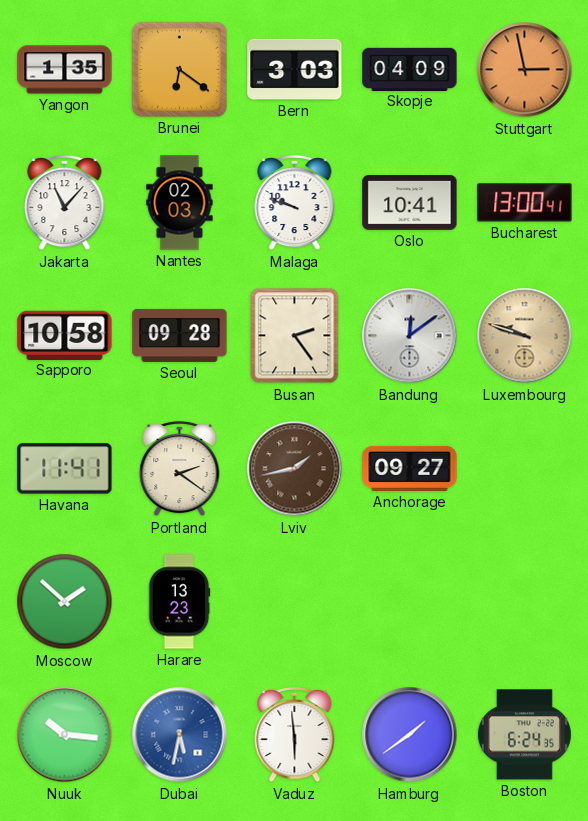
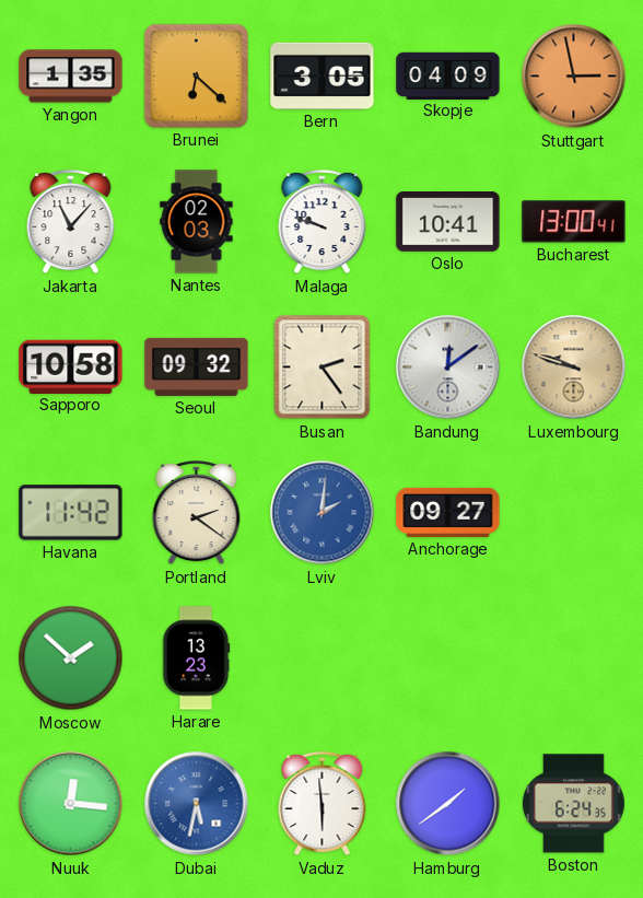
Brunei: 6:21 -> 6:22
Bern: 3:03 -> 3:05
Seoul: 09:28 -> 09:32
Havana: 11:41 -> 11:42
Lviv: 1:43 -> 2:01
Lviv dial: brown -> blue
Nuuk: 10:16 -> 12:16
